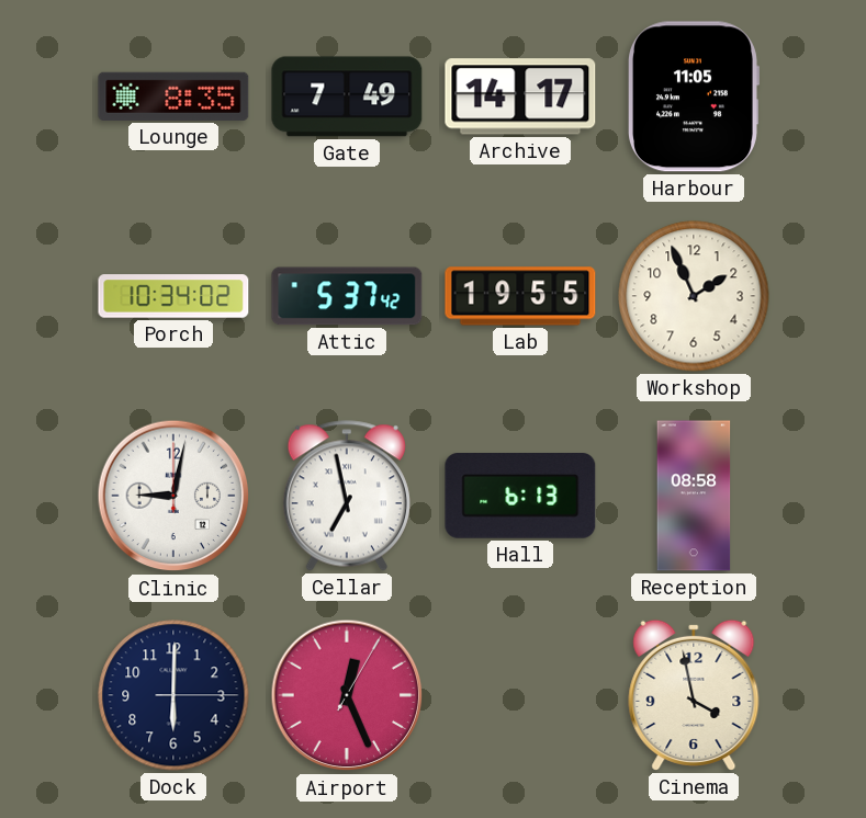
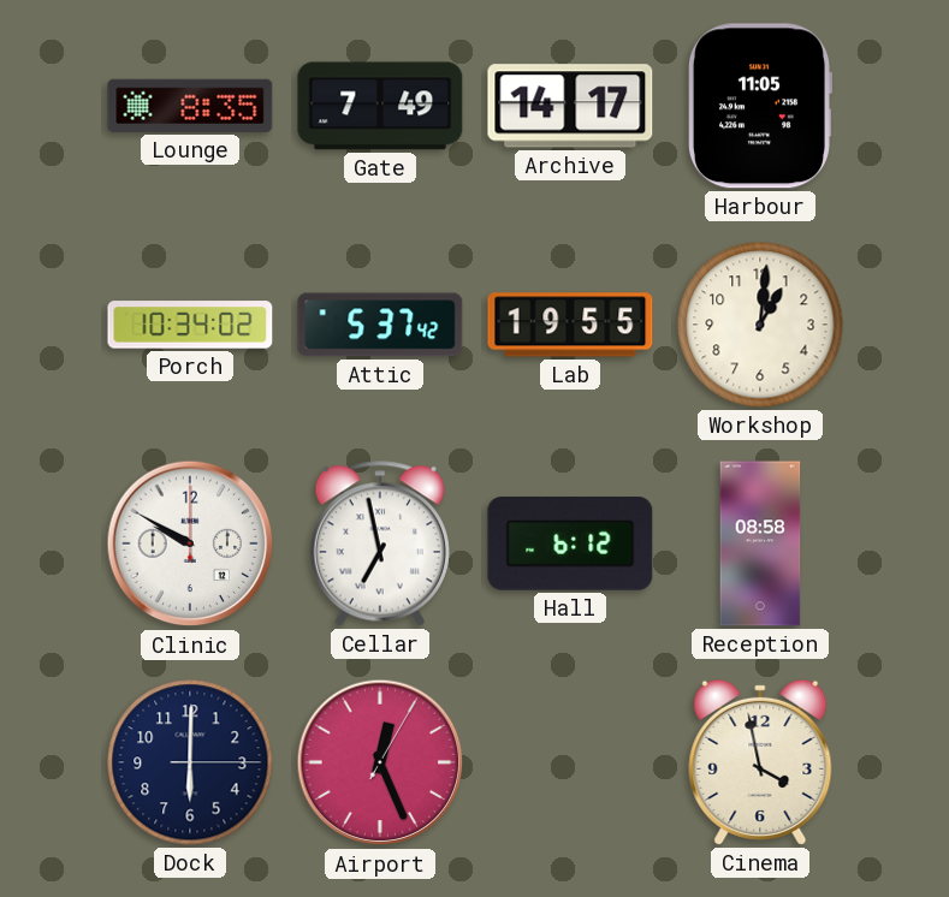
Workshop: 1:56 -> 1:01
Clinic: 9:02 -> 9:50
Hall: 6:13 -> 6:12
